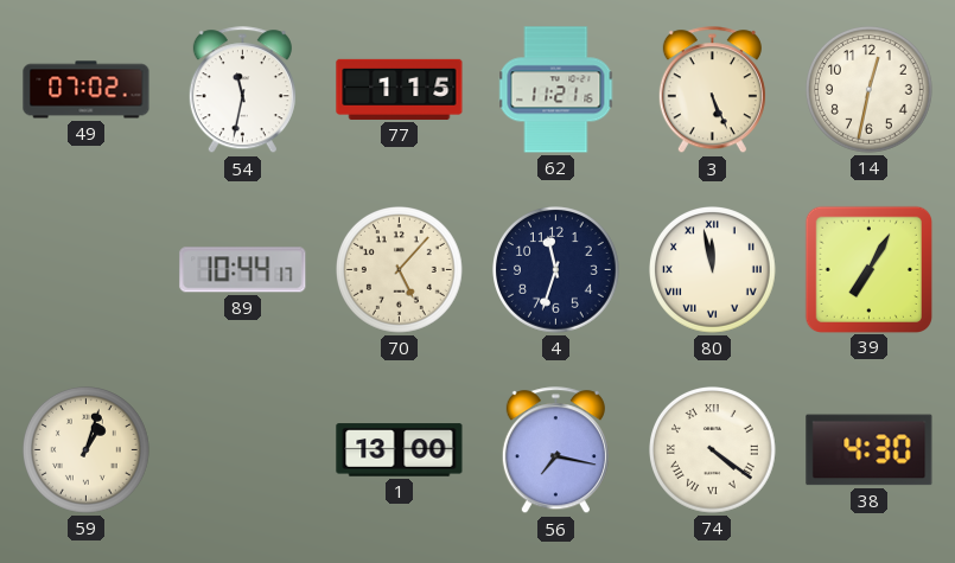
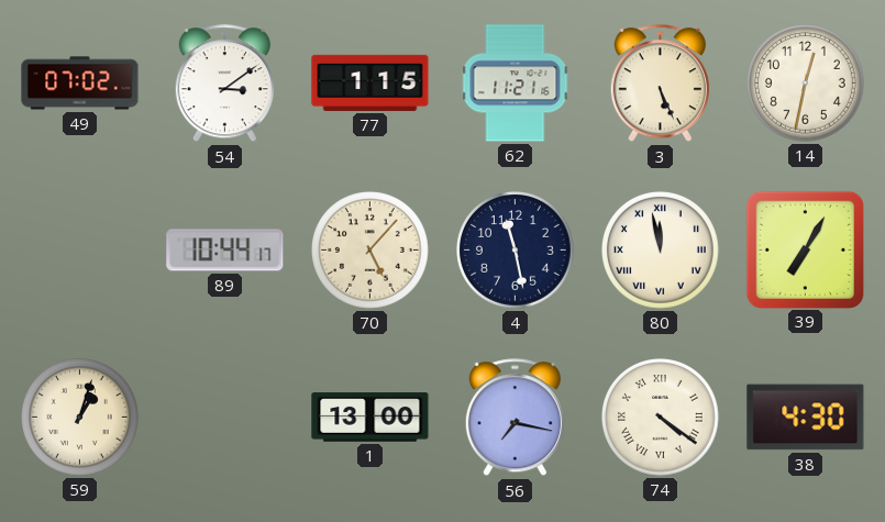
54: 11:32 -> 3:09
4: 11:33 -> 11:28
